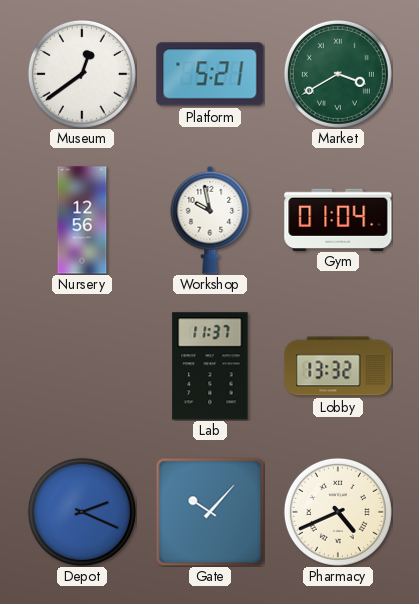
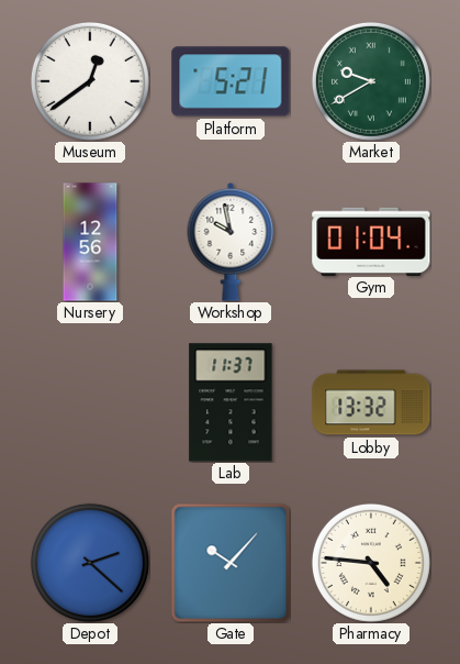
Market: 3:40 -> 9:40
Depot: 2:19 -> 2:22
Pharmacy: 4:41 -> 4:46
